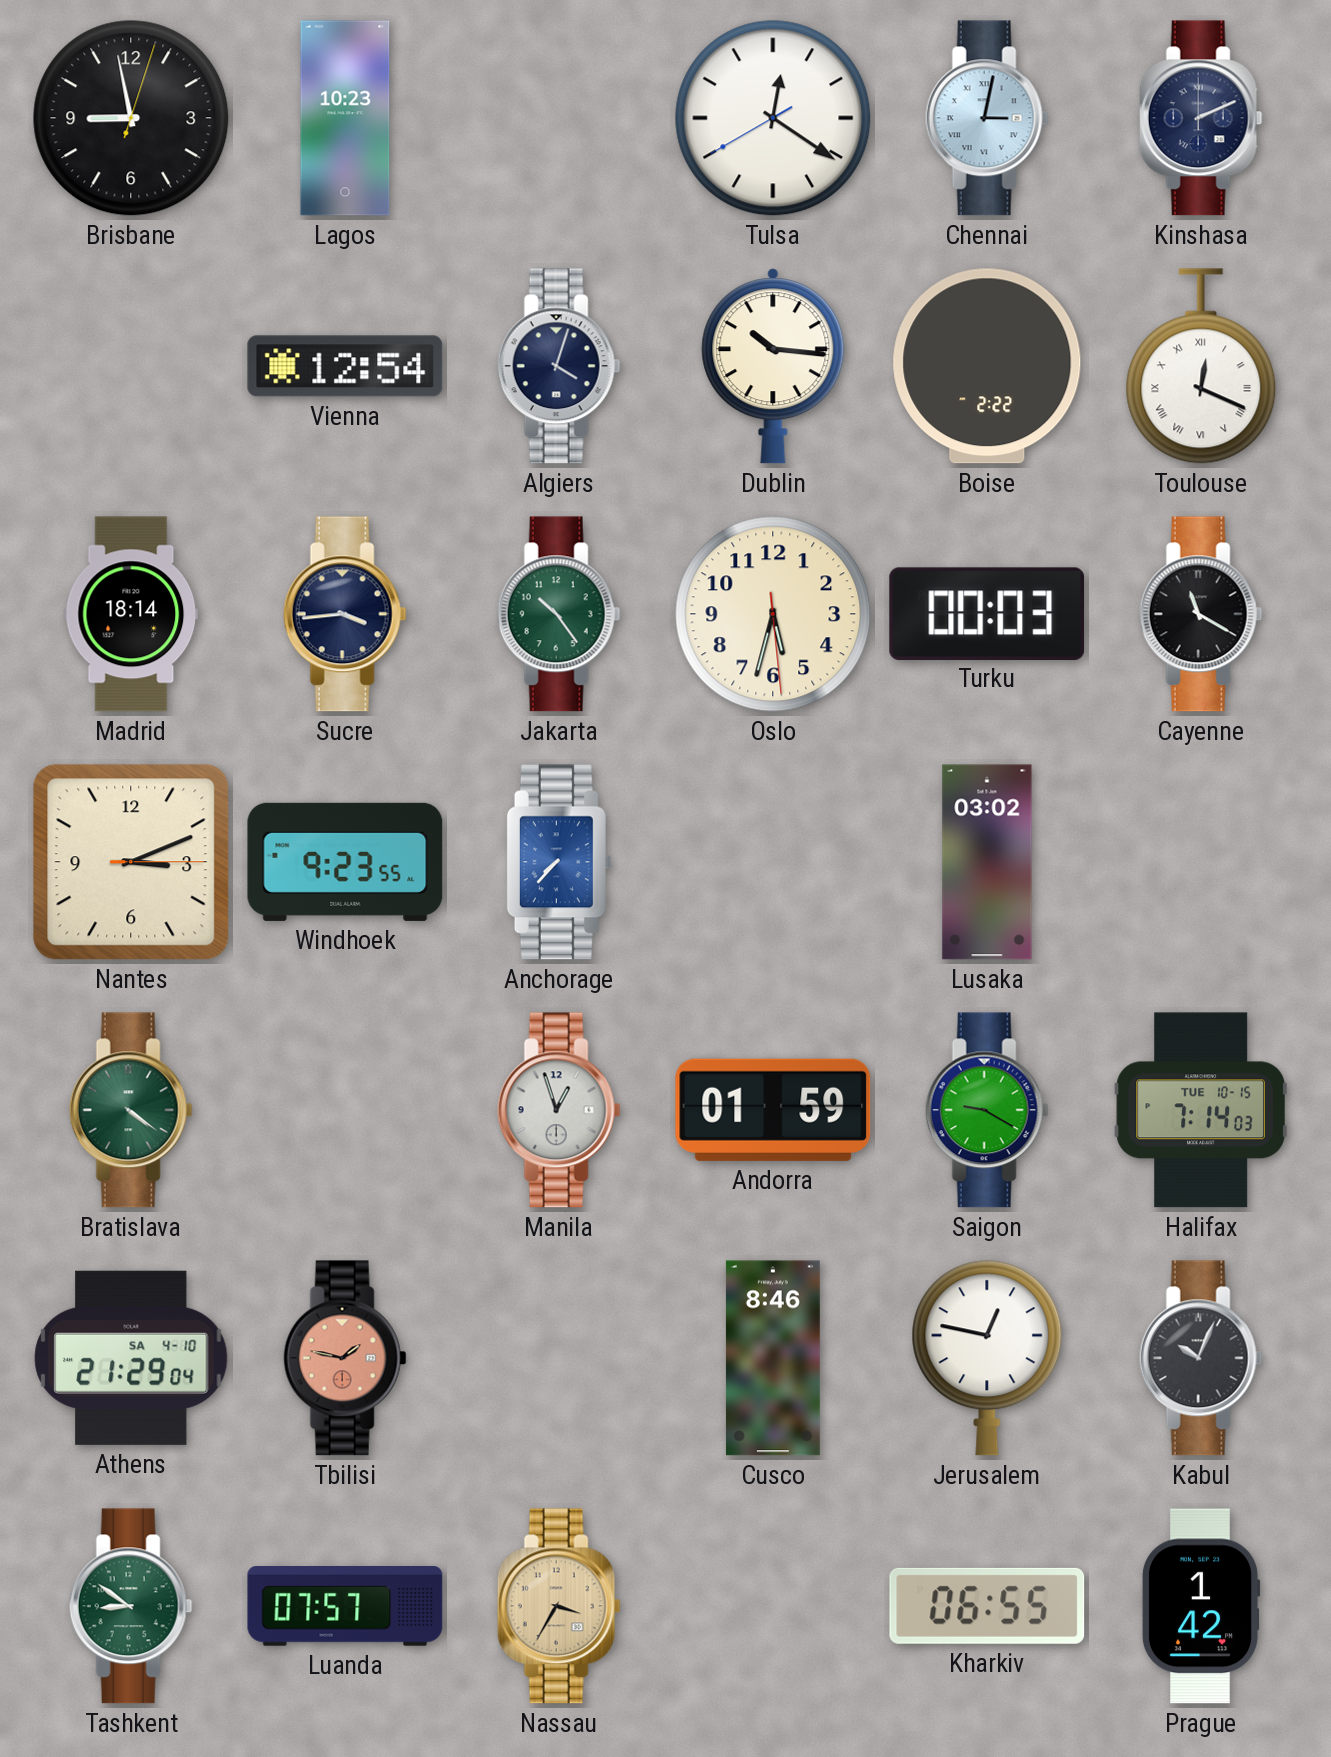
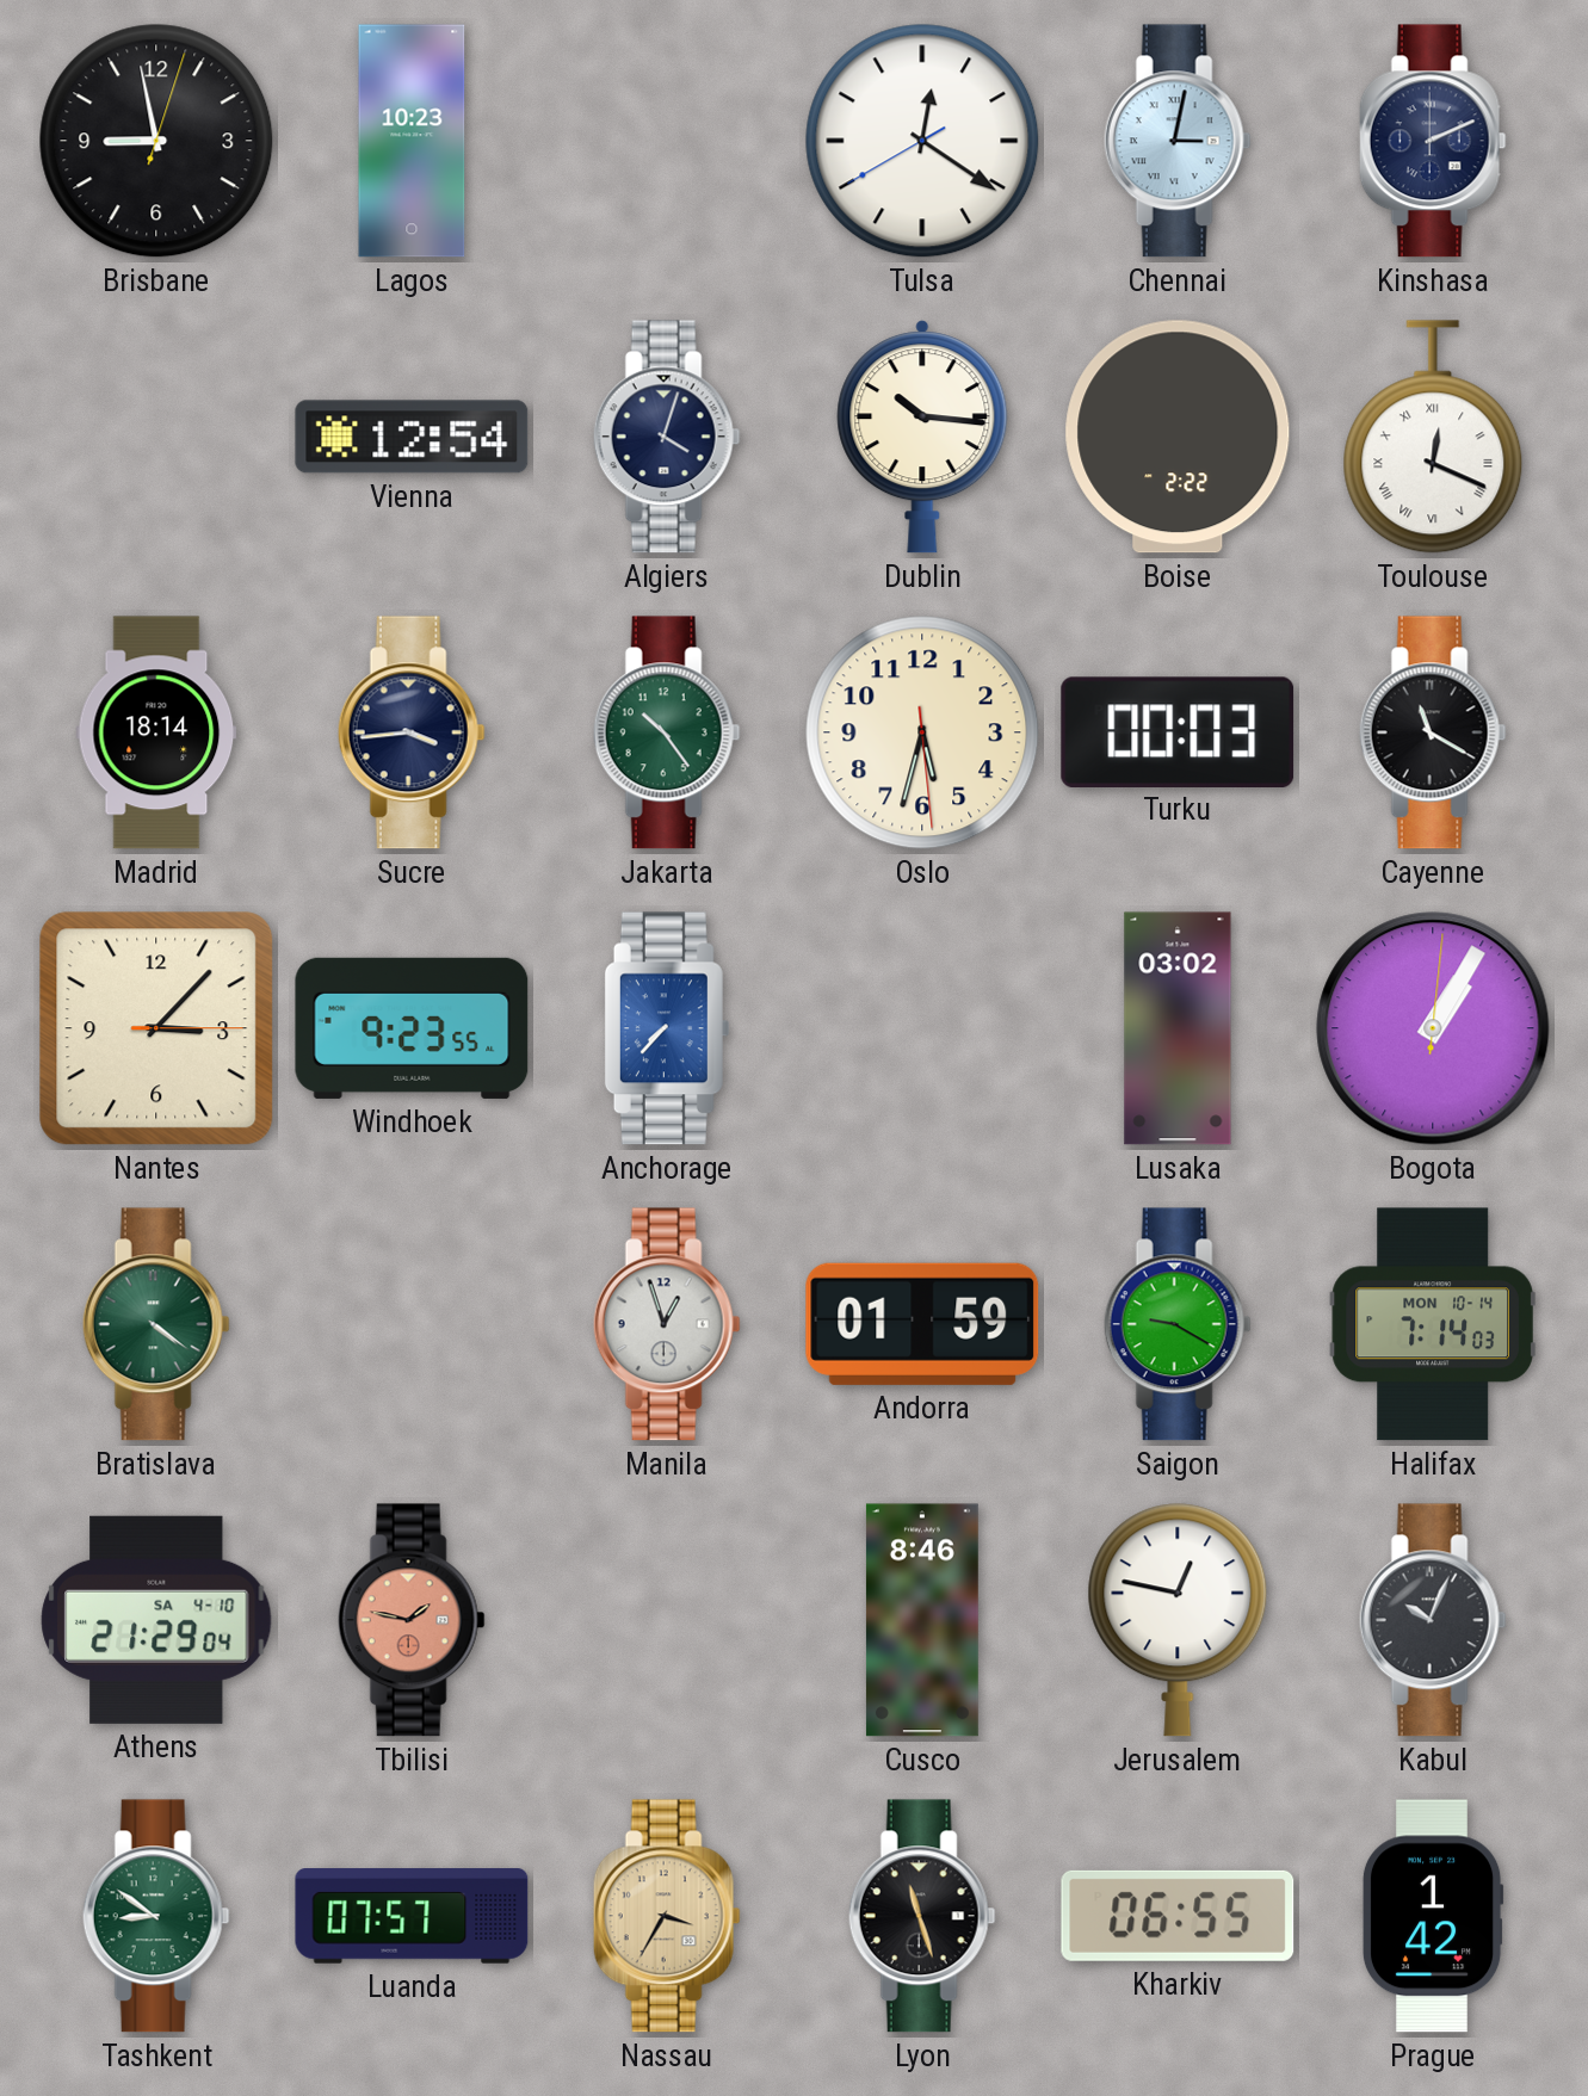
Nantes: 3:11 -> 3:07
Bogota: none -> 1:05
Halifax date: TUE 10-15 -> MON 10-14
Lyon: none -> 11:27
